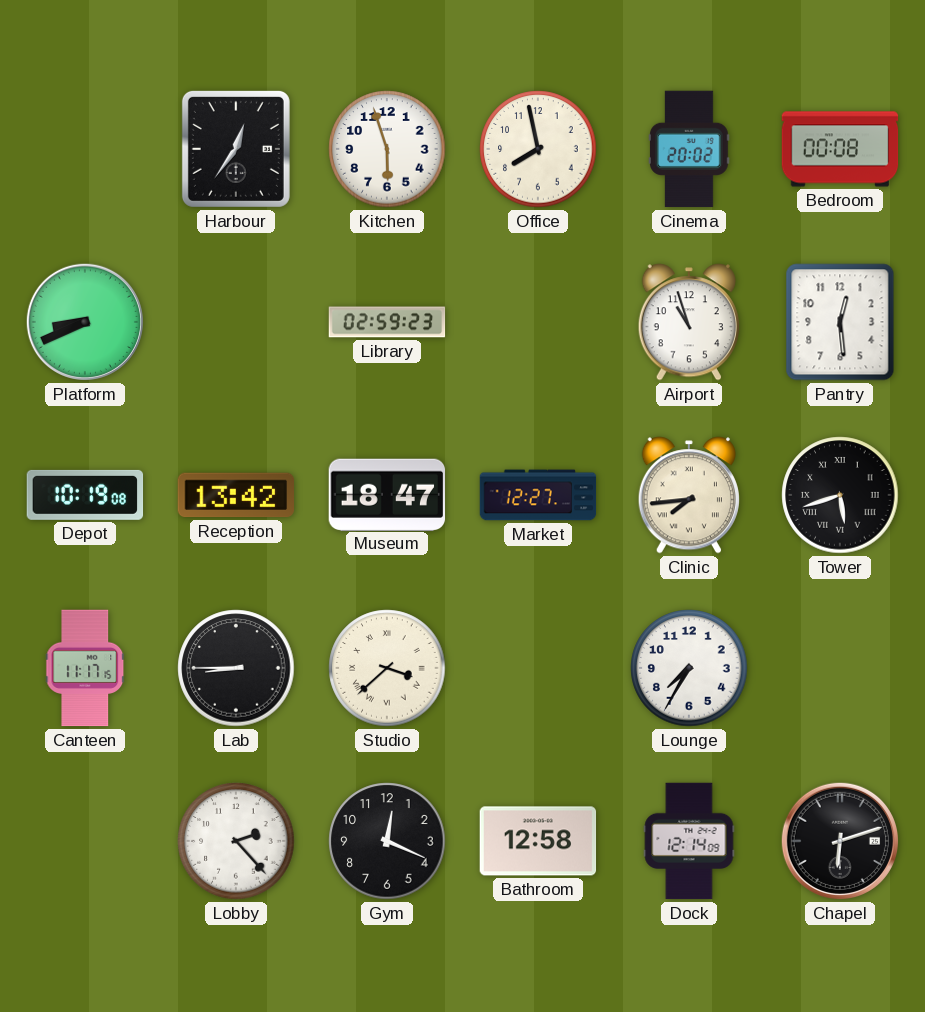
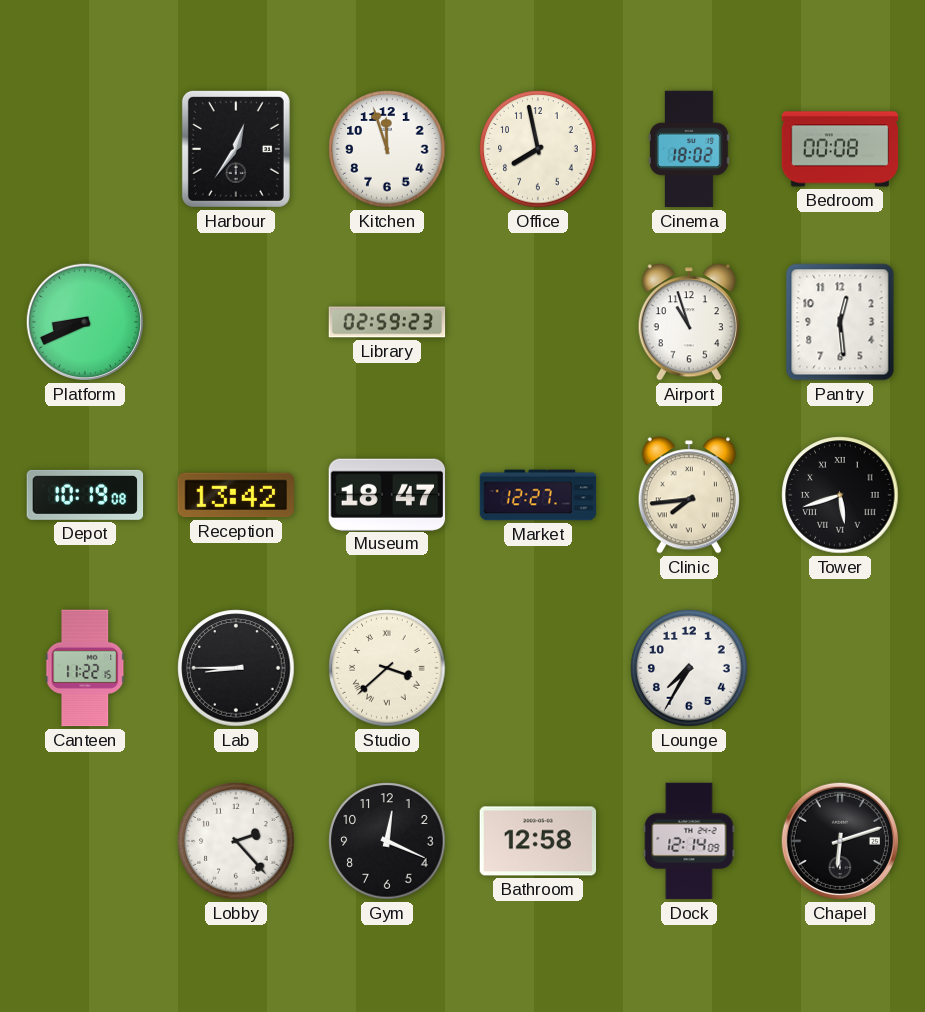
Kitchen: 5:57 -> 11:57
Cinema: 20:02 -> 18:02
Canteen: 11:17 -> 11:22
